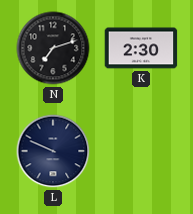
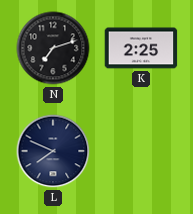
K: 2:30 -> 2:25
L: 9:49 -> 7:49
